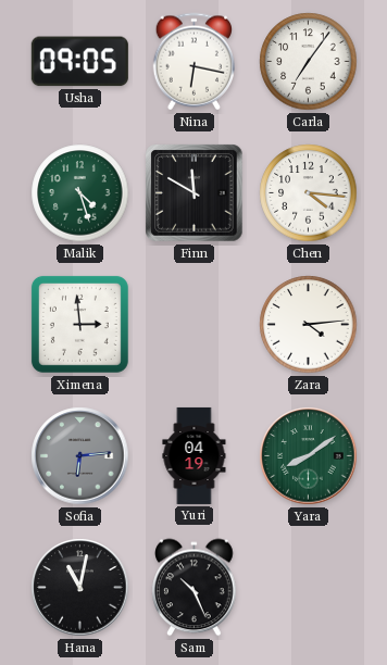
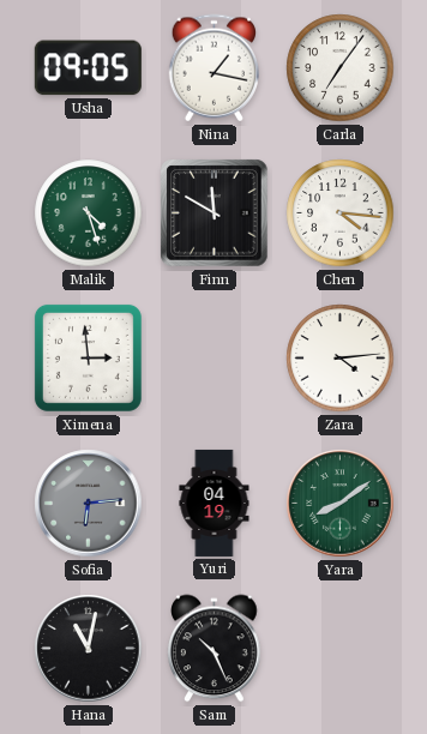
Nina: 6:17 -> 1:17
